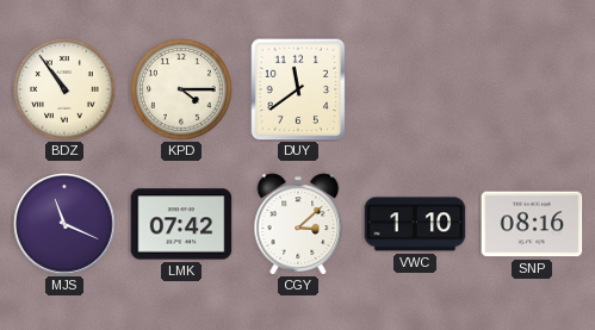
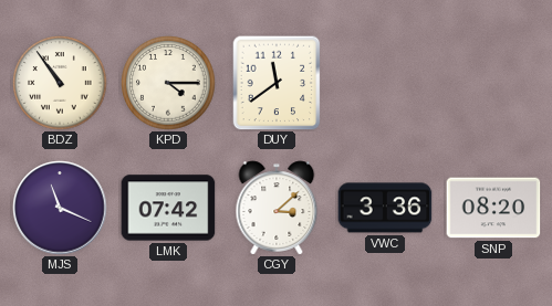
VWC: 1:10 -> 3:36
SNP: 08:16 -> 08:20
